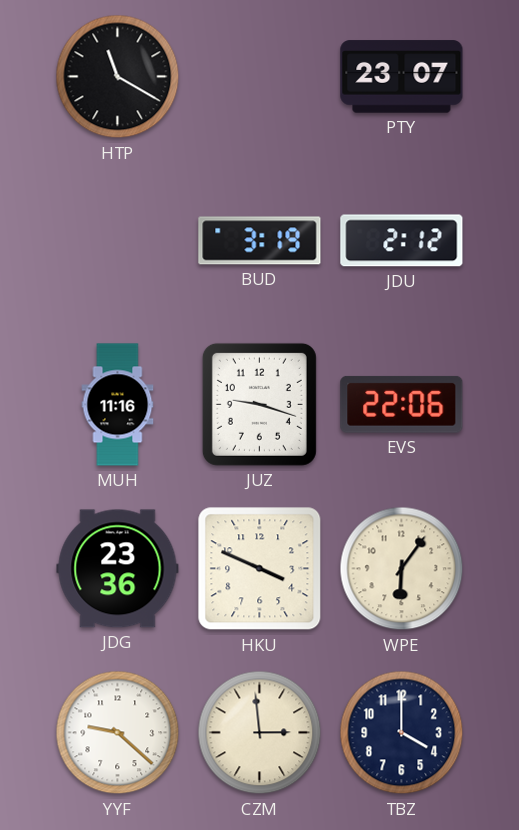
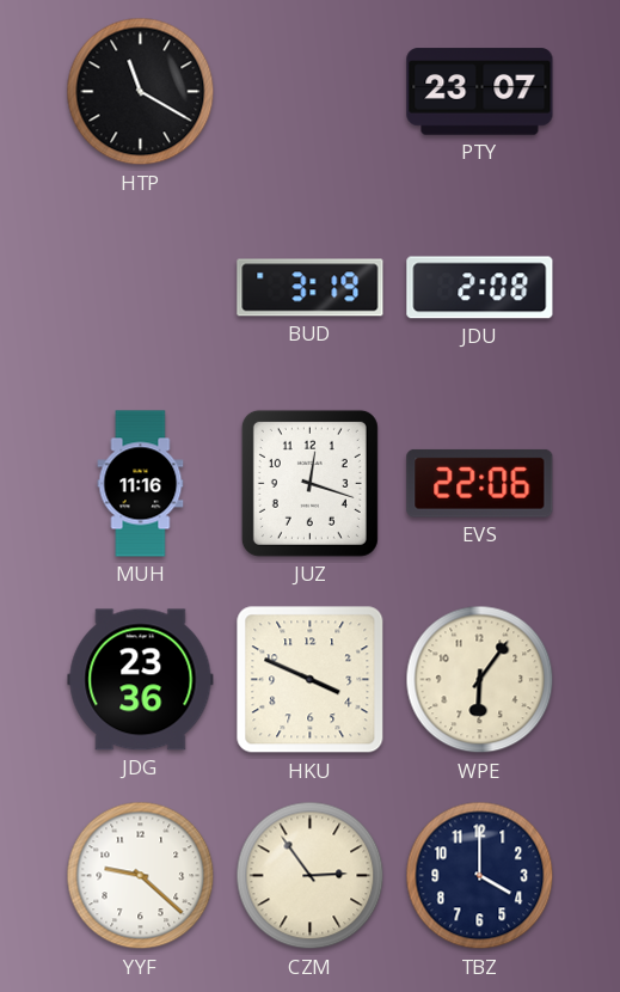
JDU: 2:12 -> 2:08
JUZ: 9:18 -> 12:18
CZM: 2:59 -> 2:54
